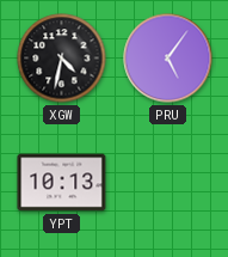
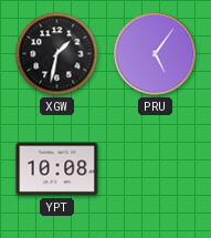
XGW: 4:32 -> 1:32
YPT: 10:13 -> 10:08
